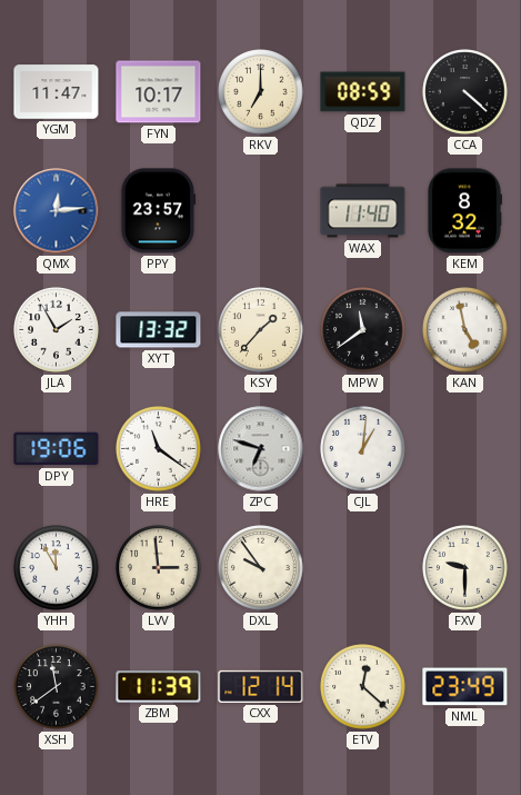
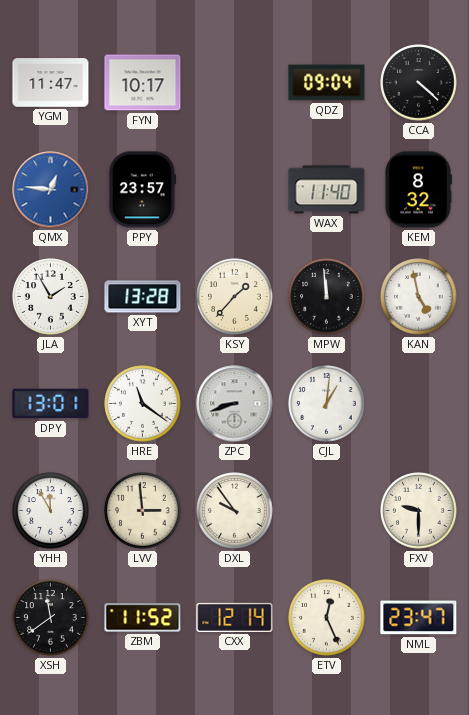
RKV: 7:00 -> none
QDZ: 08:59 -> 09:04
QMX: 12:14 -> 12:46
XYT: 13:32 -> 13:28
MPW: 11:39 -> 11:59
DPY: 19:06 -> 13:01
ZPC: 6:48 -> 8:42
ZBM: 11:39 -> 11:52
ETV: 12:22 -> 12:26
NML: 23:49 -> 23:47
